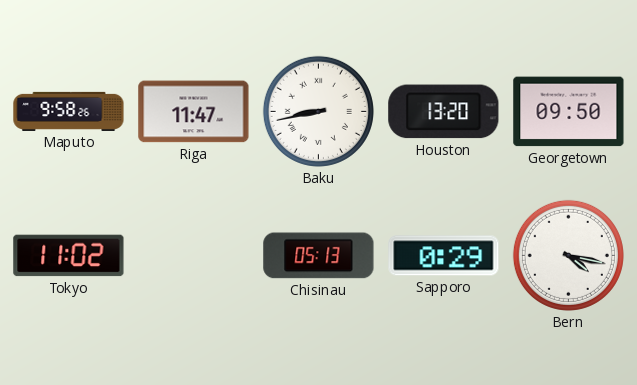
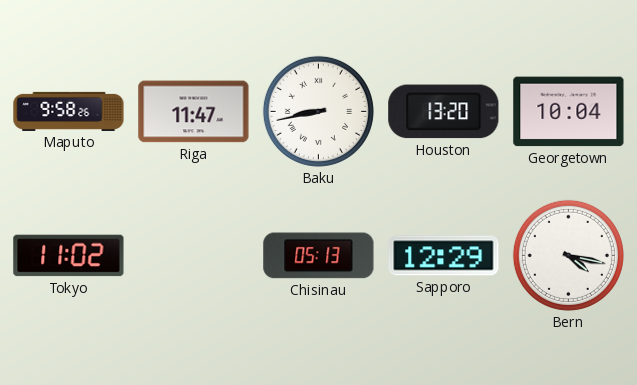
Georgetown: 09:50 -> 10:04
Sapporo: 0:29 -> 12:29
